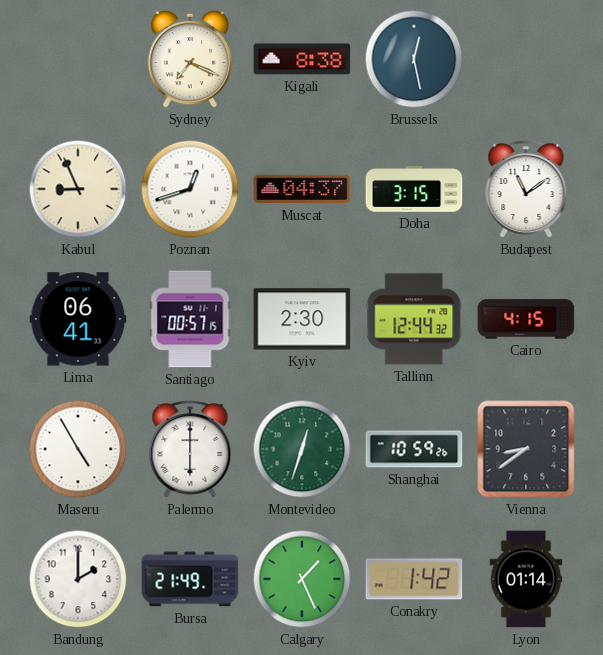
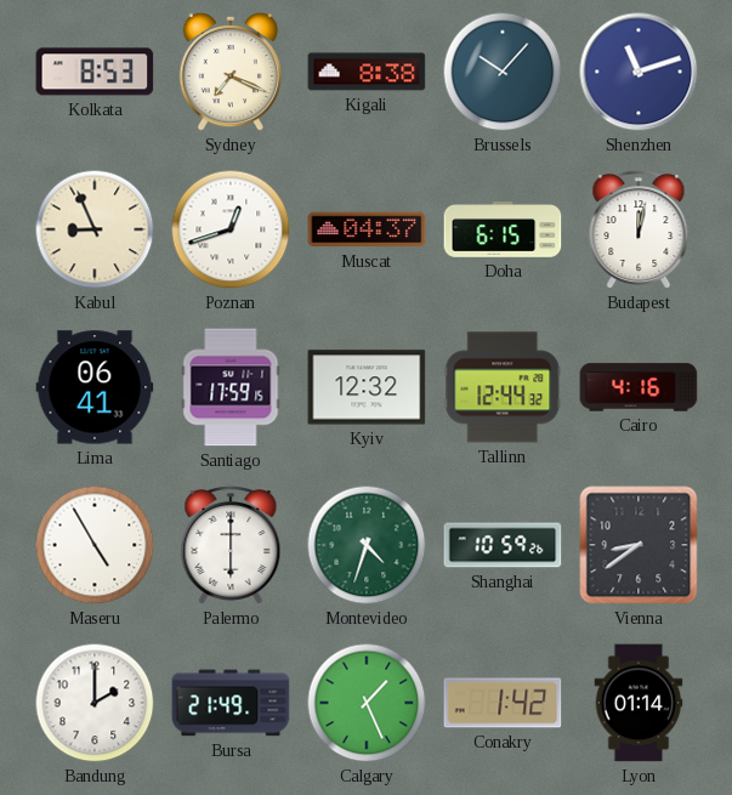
Kolkata: none -> 8:53
Brussels: 12:28 -> 10:07
Shenzhen: none -> 11:12
Doha: 3:15 -> 6:15
Budapest: 11:09 -> 12:02
Santiago: 00:57 -> 17:59
Kyiv: 2:30 -> 12:32
Cairo: 4:15 -> 4:16
Montevideo: 12:33 -> 4:33
